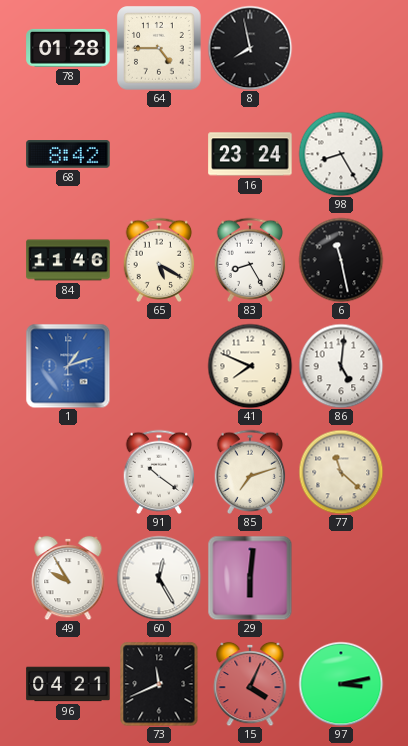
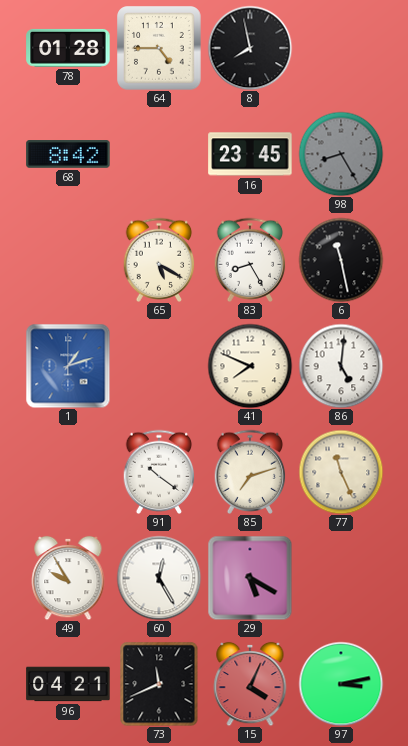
16: 23:24 -> 23:45
98 dial: white -> grey
84: 11:46 -> none
77: 11:22 -> 11:26
29: 6:01 -> 5:20
